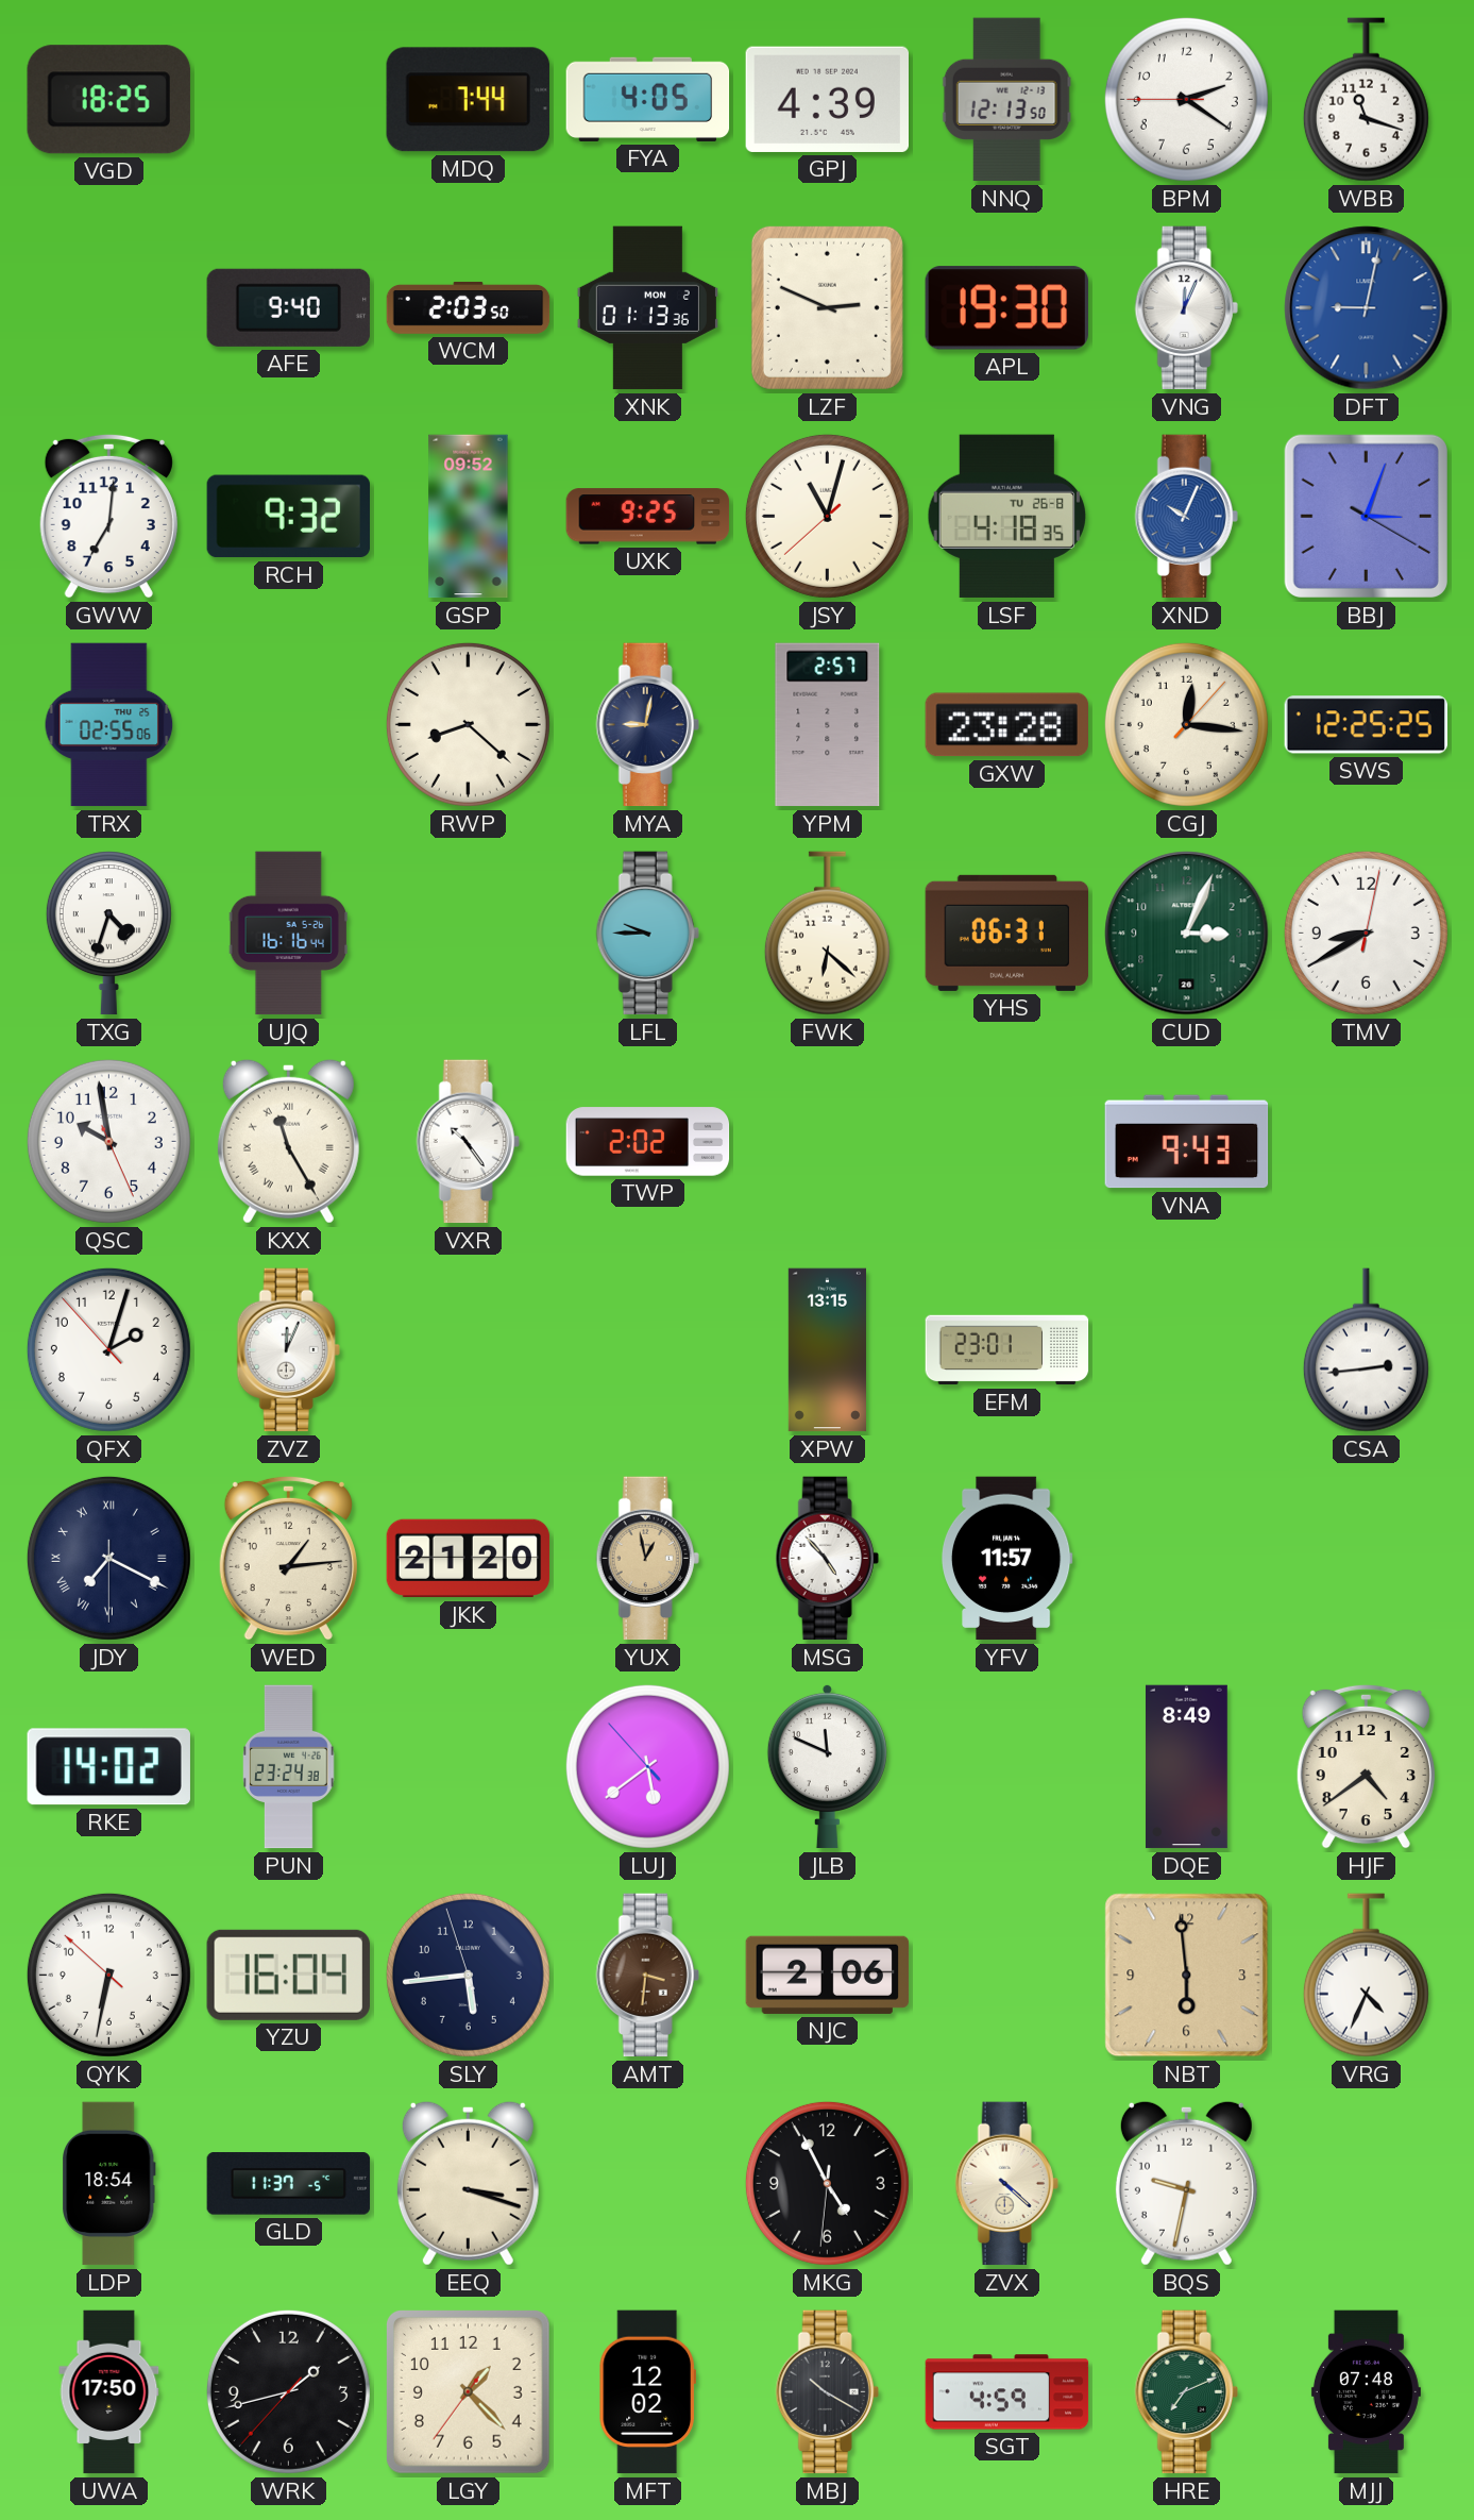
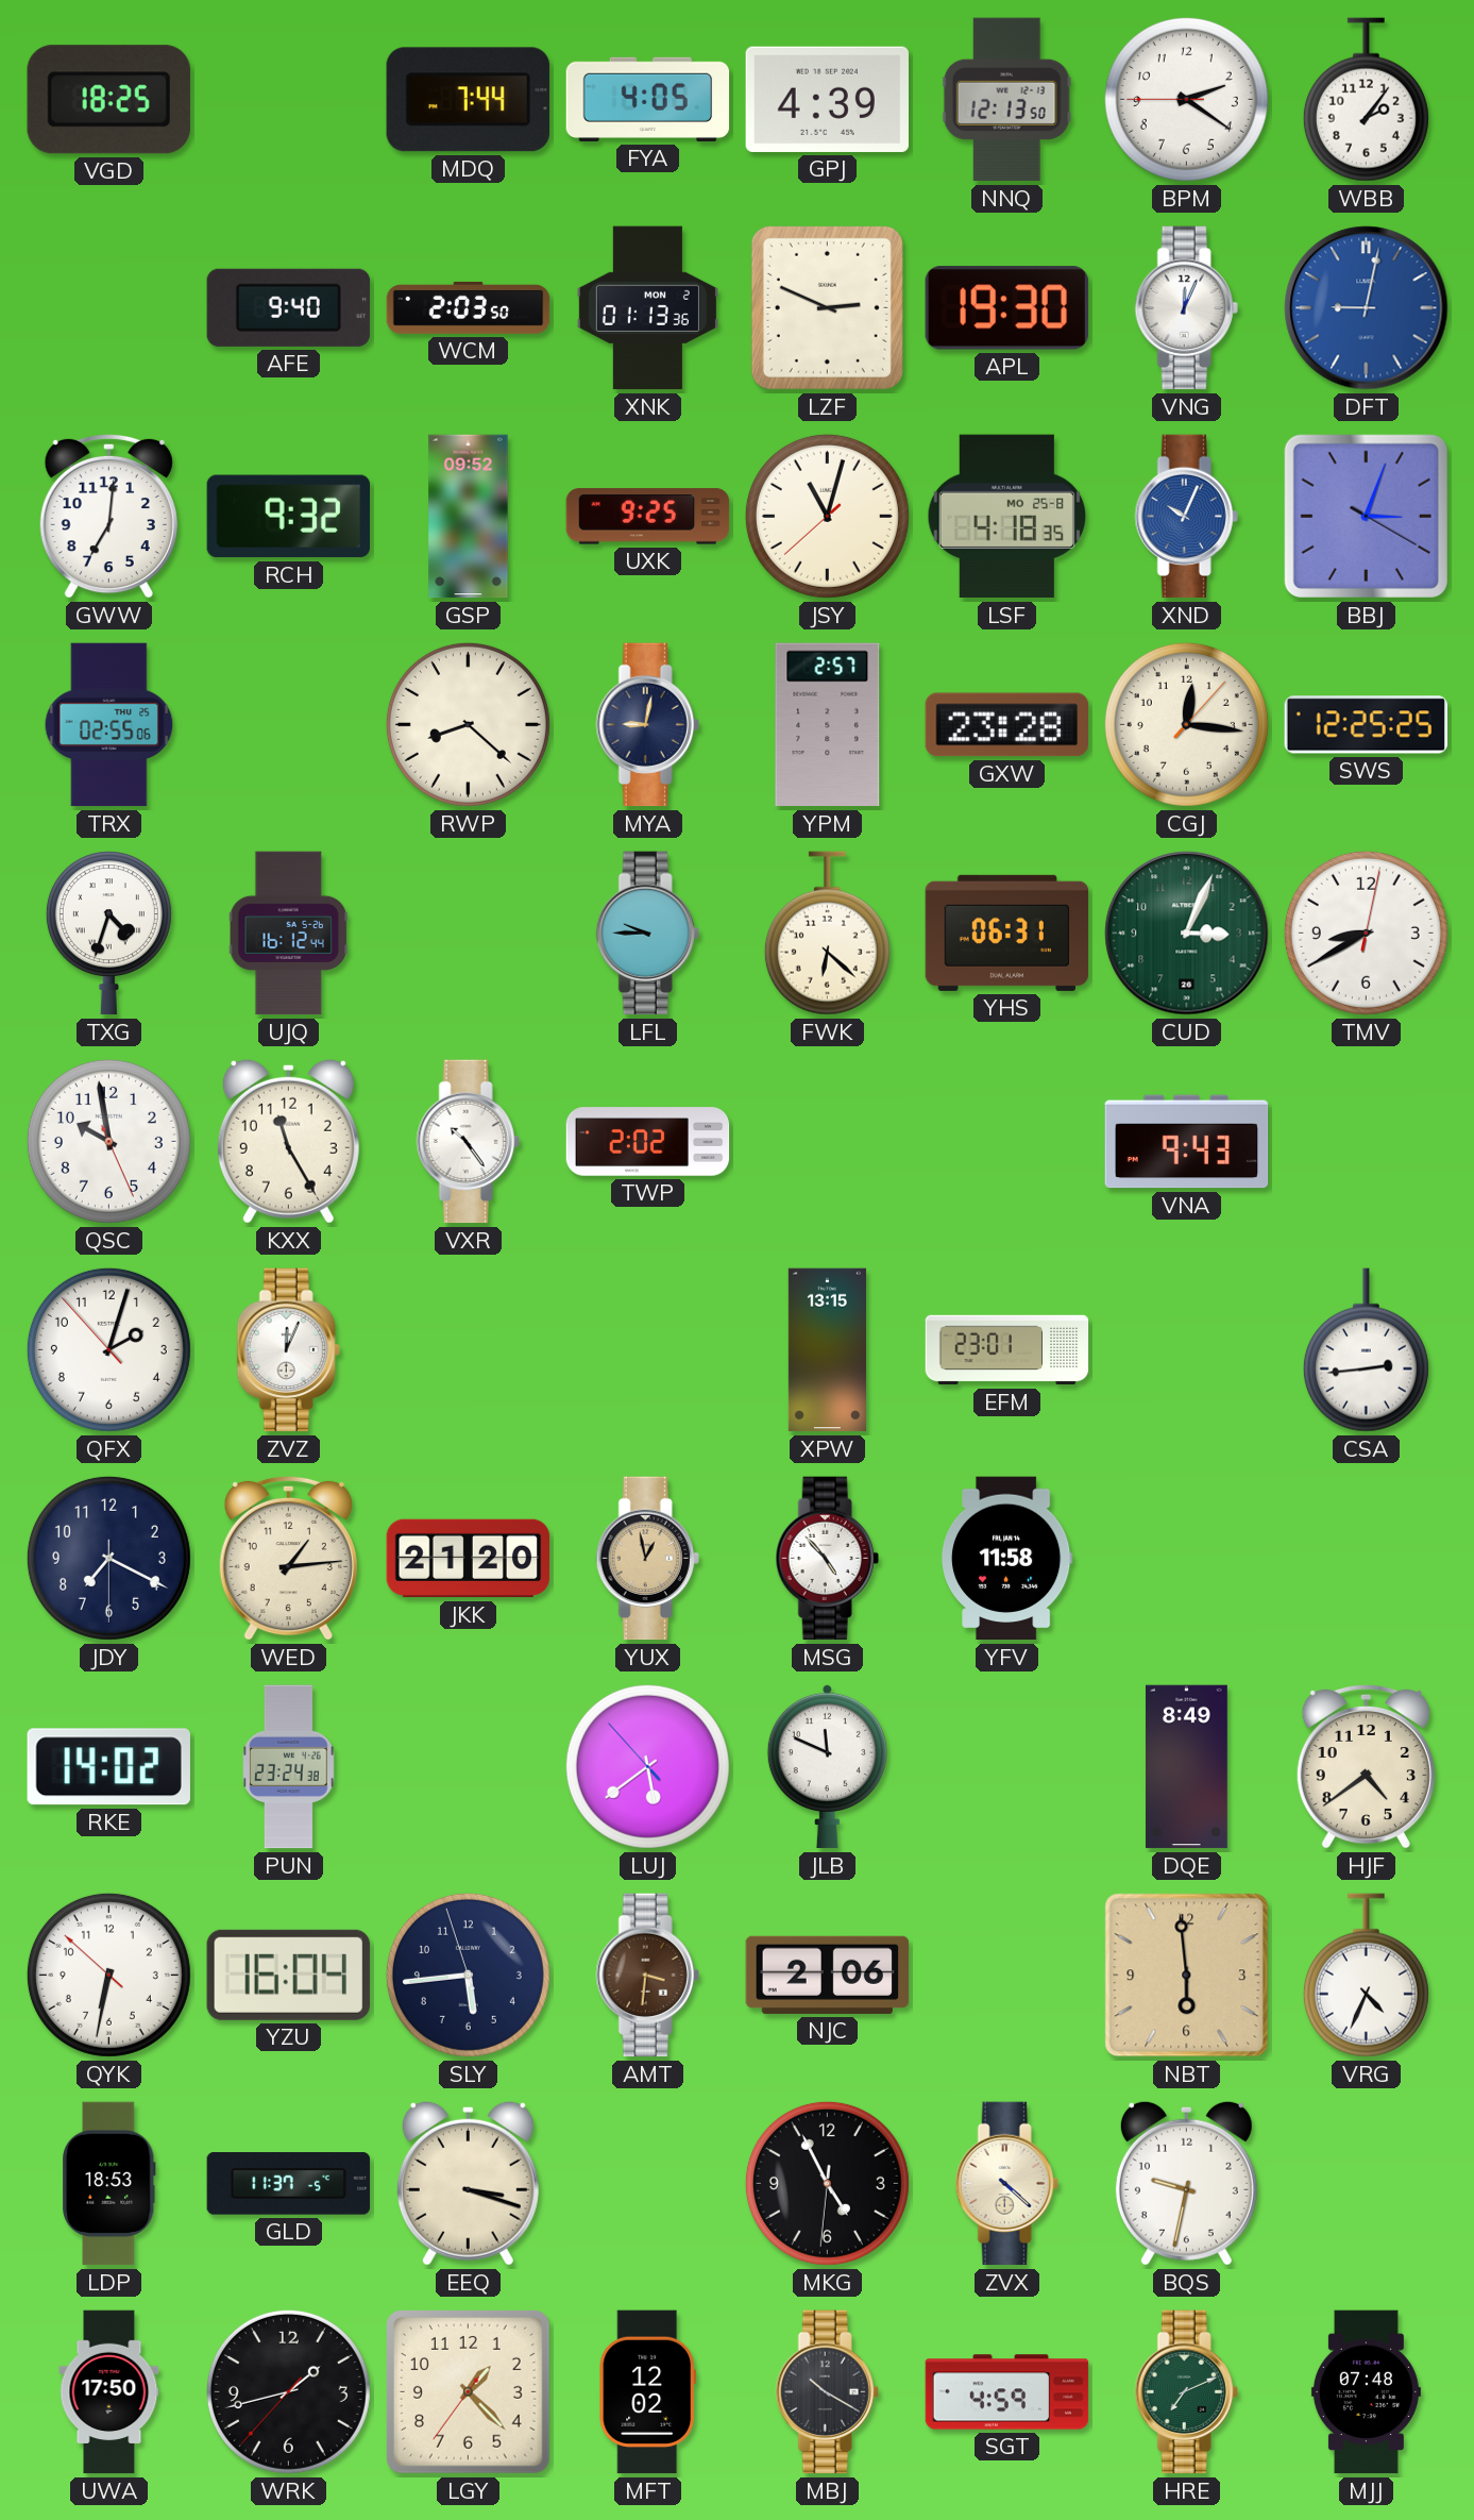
WBB: 11:18 -> 2:06
LSF date: TU 26-8 -> MO 25-8
UJQ: 16:16 -> 16:12
KXX numerals: Roman -> Arabic
JDY numerals: Roman -> Arabic
YFV: 11:57 -> 11:58
LDP: 18:54 -> 18:53
